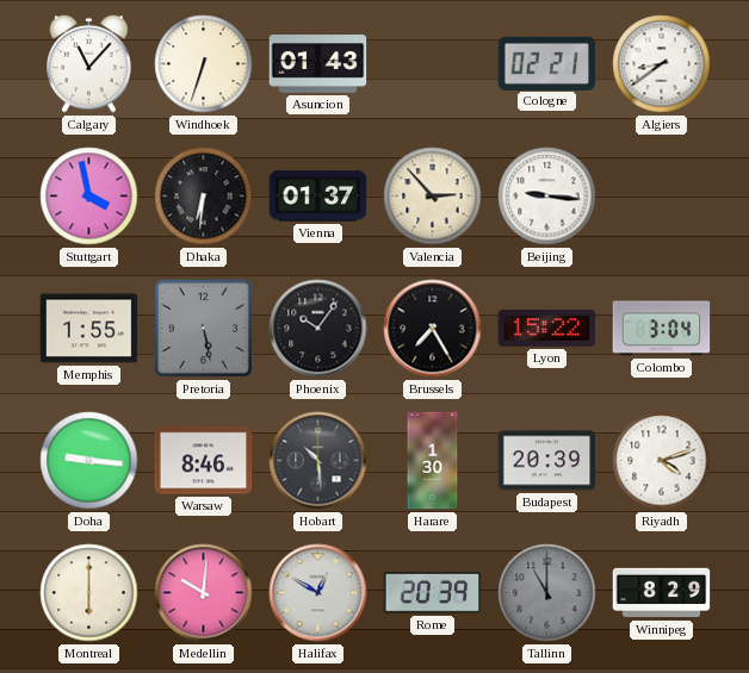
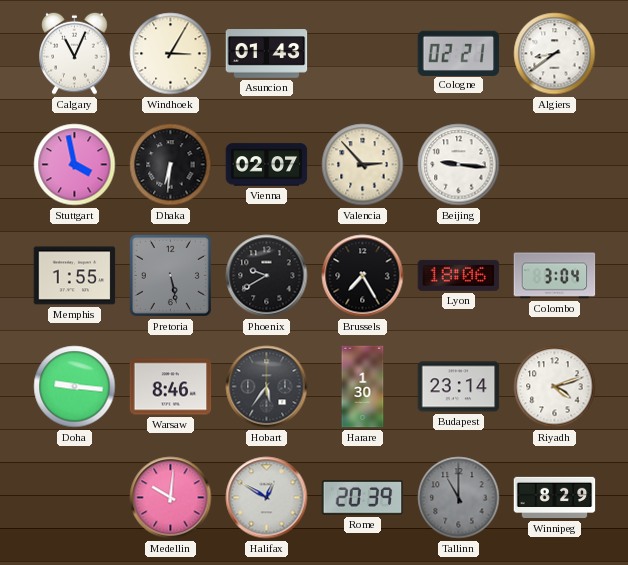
Calgary: 11:07 -> 11:04
Windhoek: 6:33 -> 3:05
Vienna: 01:37 -> 02:07
Phoenix: 10:06 -> 9:40
Lyon: 15:22 -> 18:06
Hobart: 10:29 -> 5:36
Budapest: 20:39 -> 23:14
Montreal: 6:00 -> none
